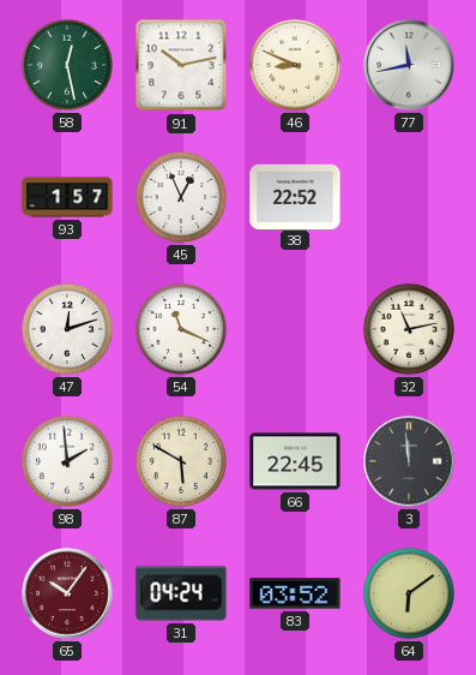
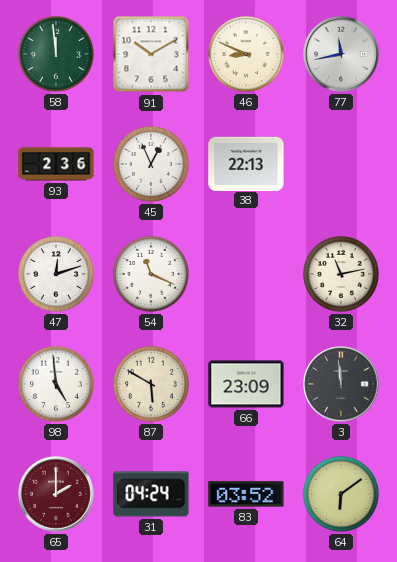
58: 12:28 -> 11:59
91: 10:13 -> 10:10
93: 1:57 -> 2:36
38: 22:52 -> 22:13
98: 1:59 -> 4:59
66: 22:45 -> 23:09
65: 10:06 -> 2:00
